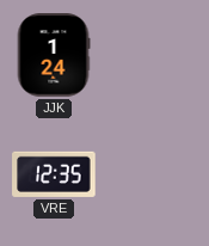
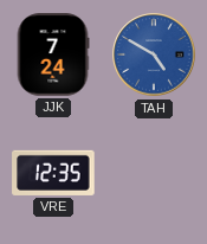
JJK: 1:24 -> 7:24
TAH: none -> 4:50
